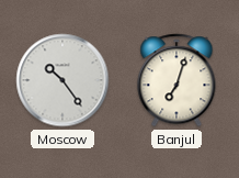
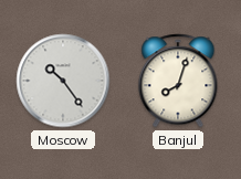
Banjul: 7:03 -> 8:03
